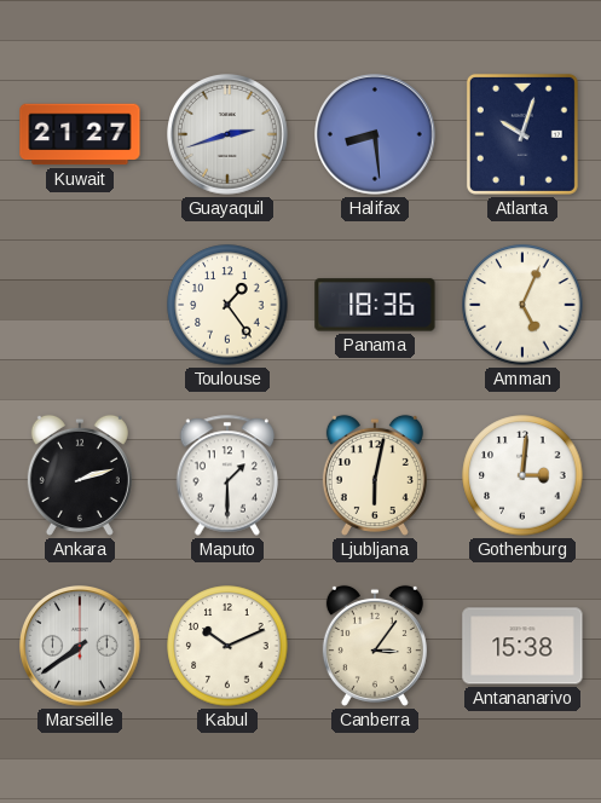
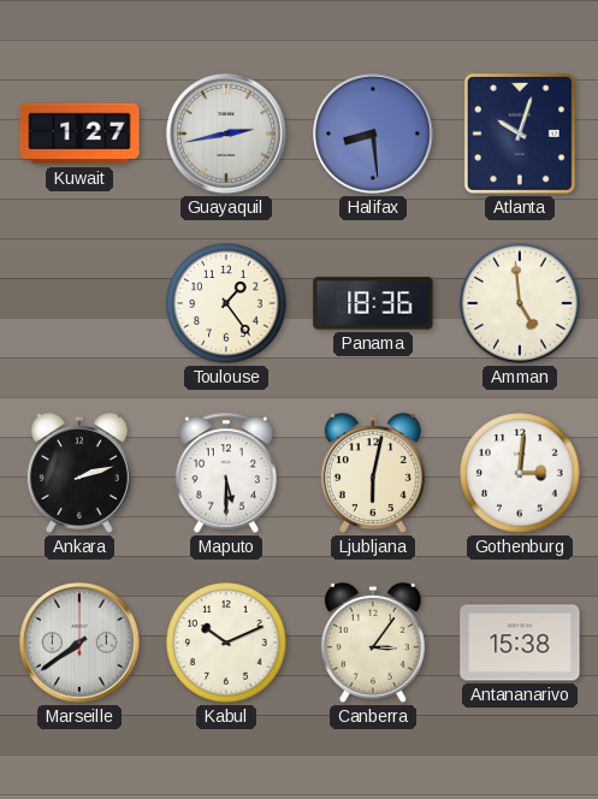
Kuwait: 21:27 -> 1:27
Guayaquil: 2:42 -> 2:43
Amman: 5:04 -> 4:59
Maputo: 1:30 -> 5:30
